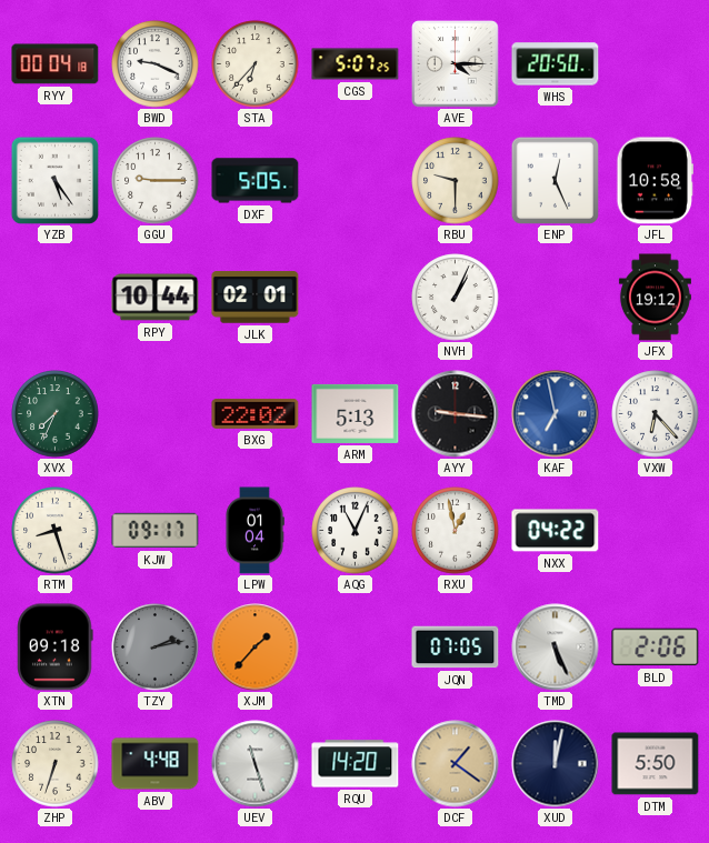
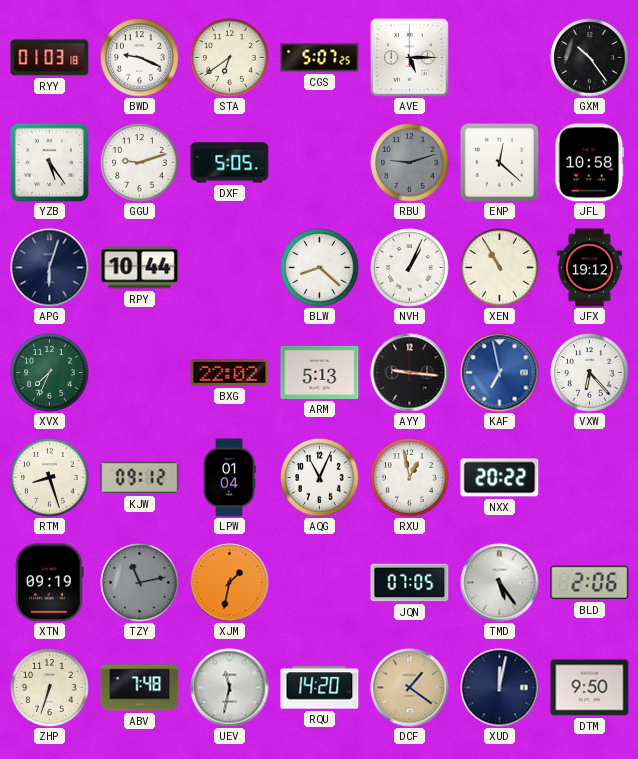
RYY: 00:04 -> 01:03
STA: 6:37 -> 6:39
AVE: 4:15 -> 5:15
WHS: 20:50 -> none
GXM: none -> 10:24
GGU: 9:15 -> 9:12
RBU: 9:30 -> 9:12
RBU dial: cream -> grey
ENP: 12:26 -> 12:22
APG: none -> 6:03
JLK: 02:01 -> none
BLW: none -> 8:22
XEN: none -> 10:55
KJW: 09:17 -> 09:12
NXX: 04:22 -> 20:22
XTN: 09:18 -> 09:19
TZY: 2:13 -> 11:13
XJM: 1:37 -> 1:32
TMD: 5:26 -> 5:24
ABV: 4:48 -> 7:48
UEV: 11:27 -> 11:32
DTM: 5:50 -> 9:50
